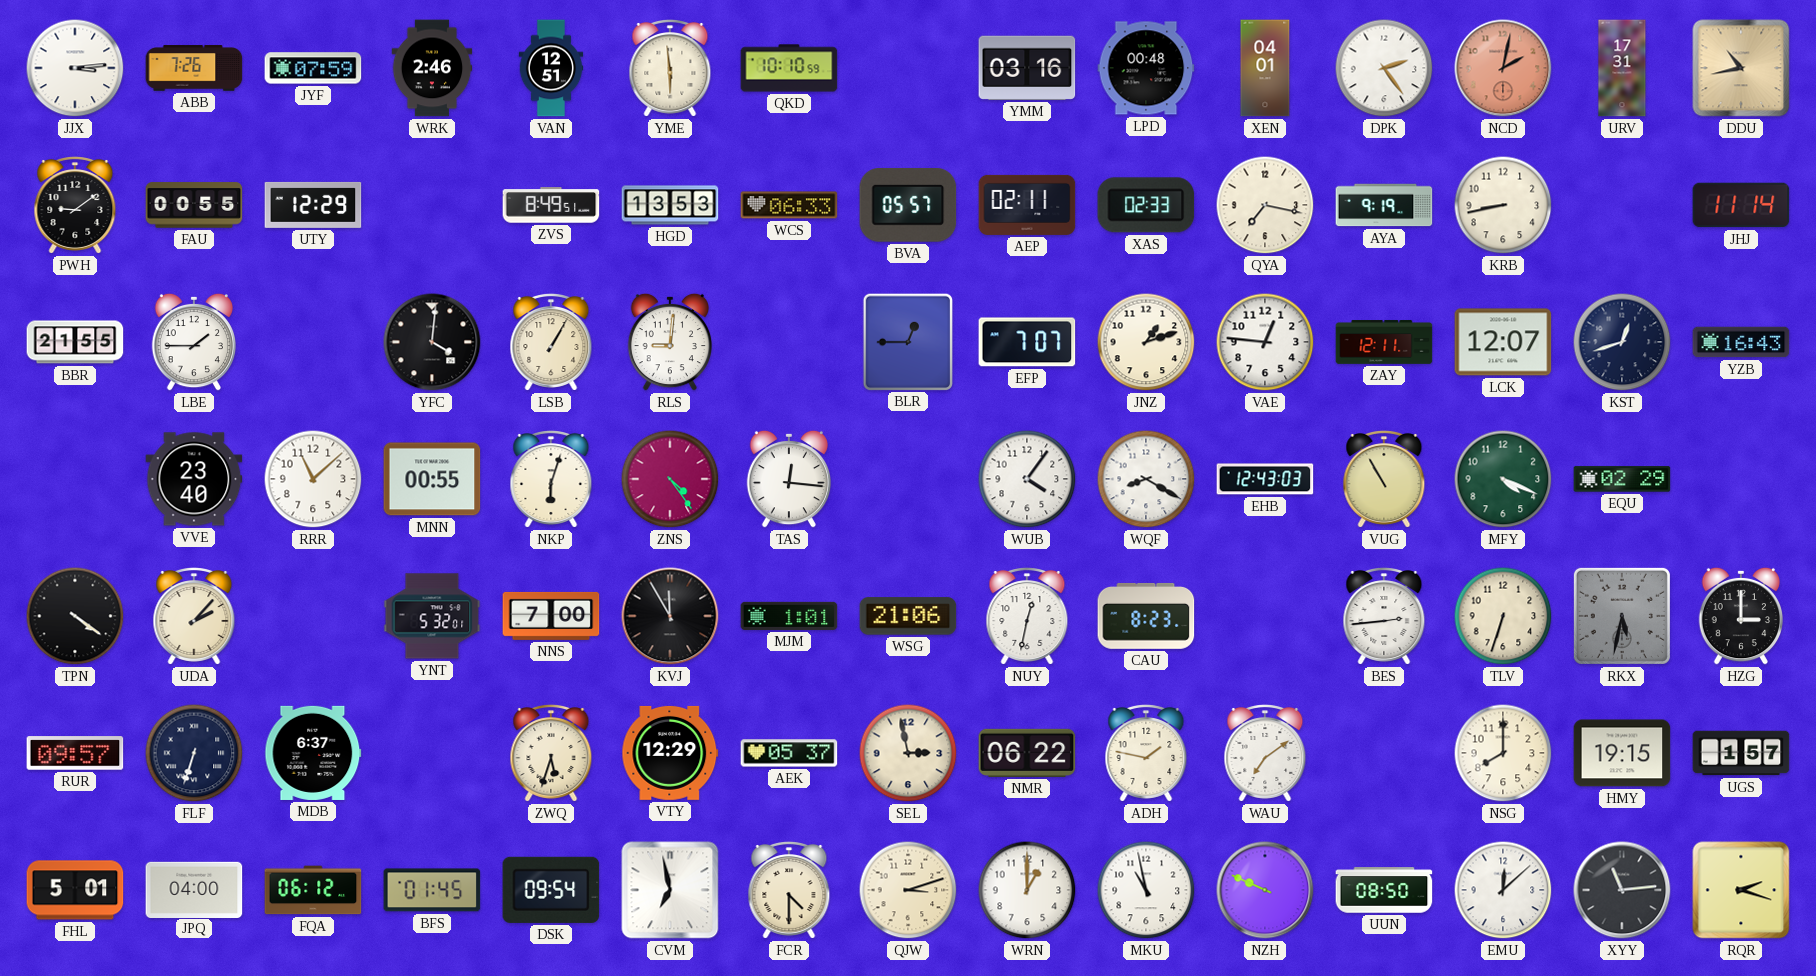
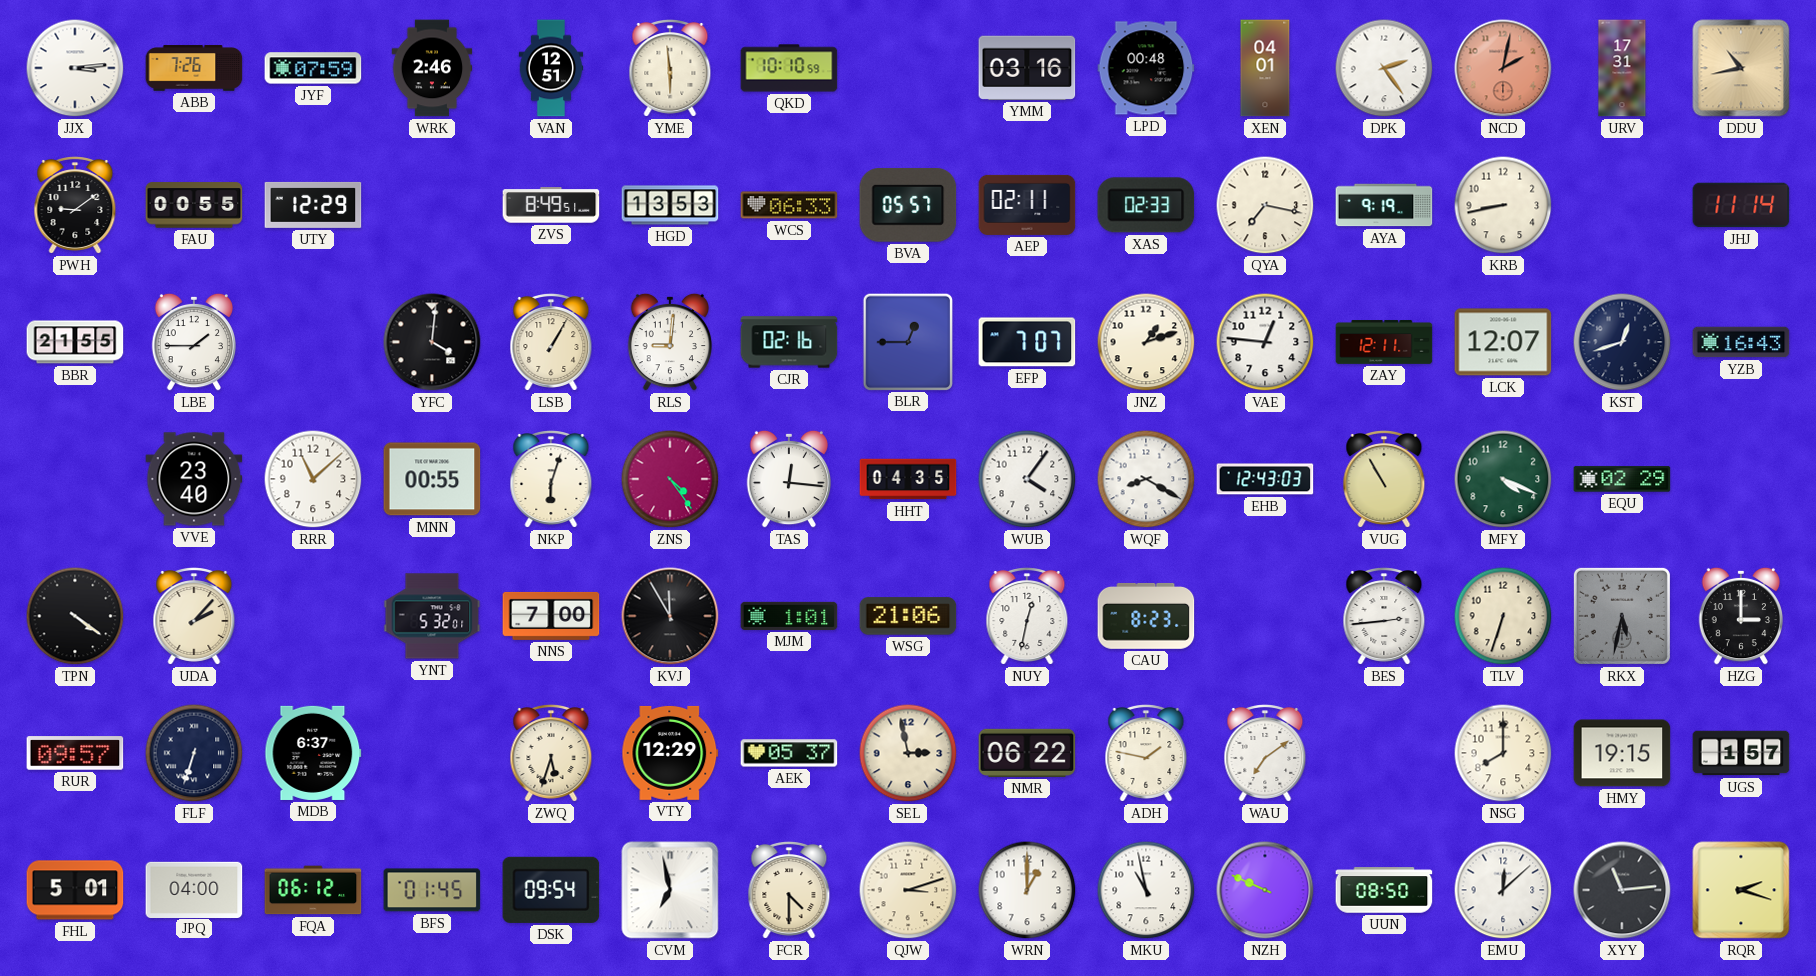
CJR: none -> 02:16
HHT: none -> 04:35
